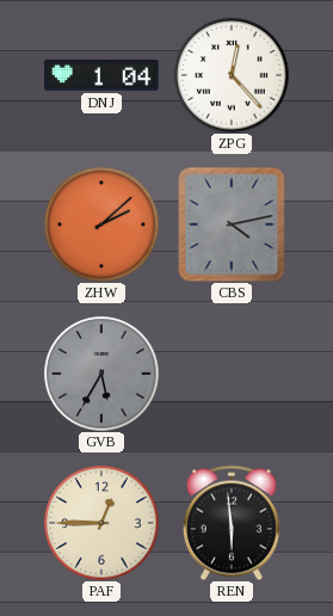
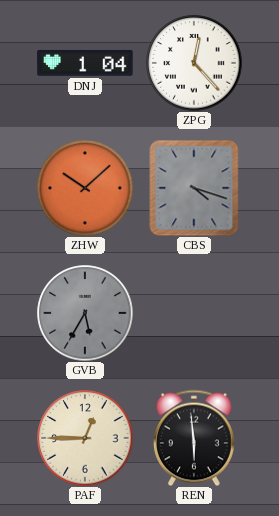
ZHW: 2:08 -> 10:08
CBS: 4:13 -> 4:18
